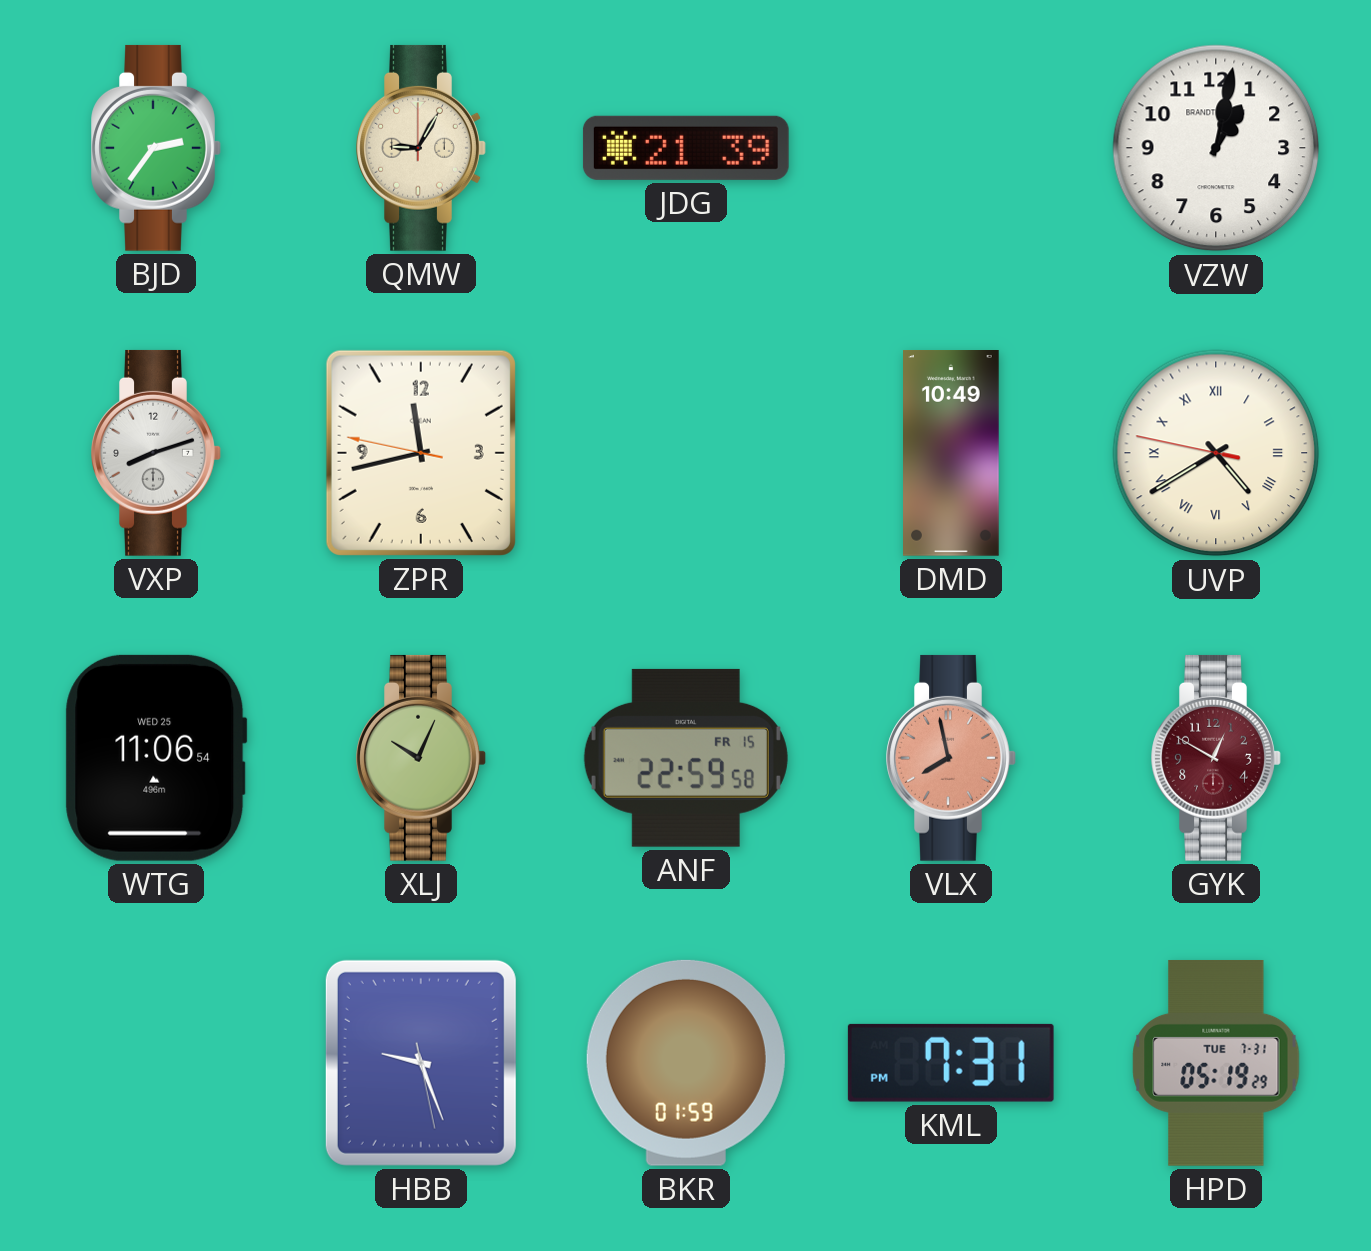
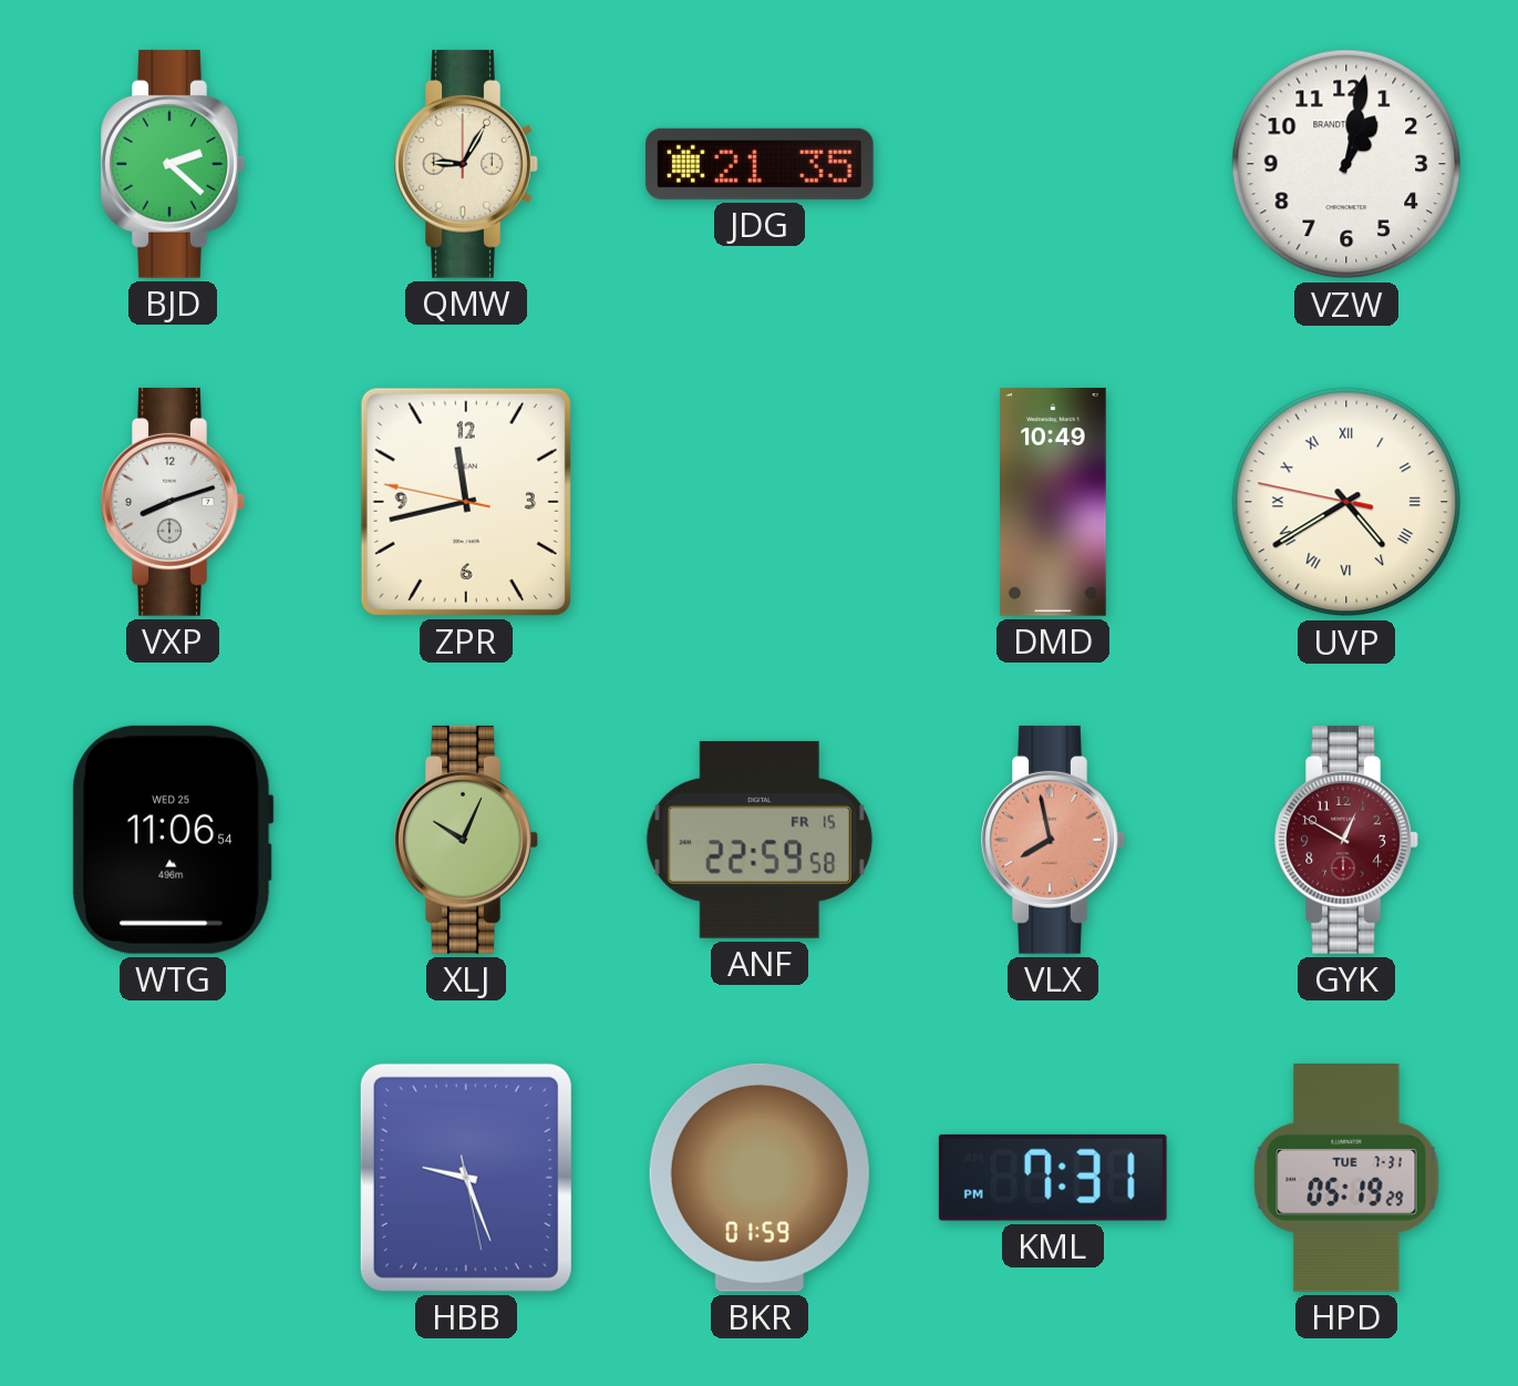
BJD: 2:36 -> 2:22
JDG: 21:39 -> 21:35
